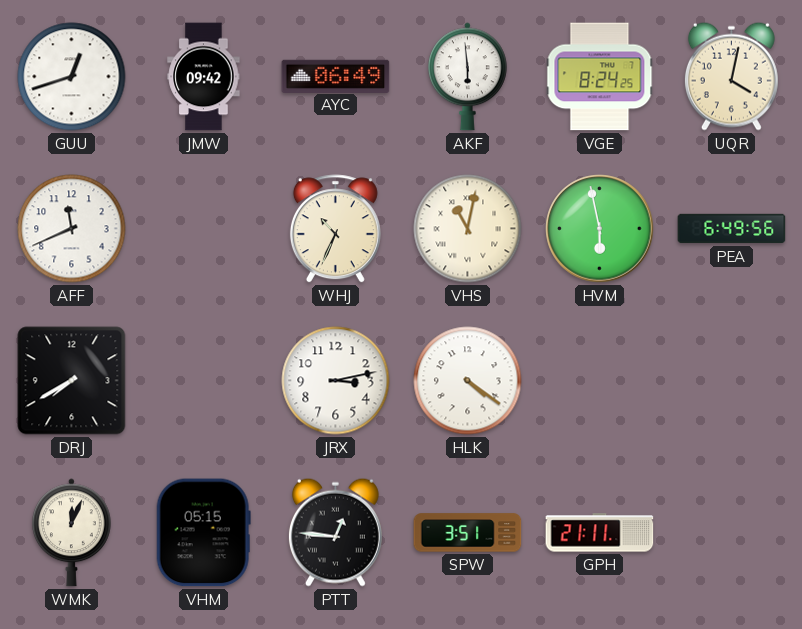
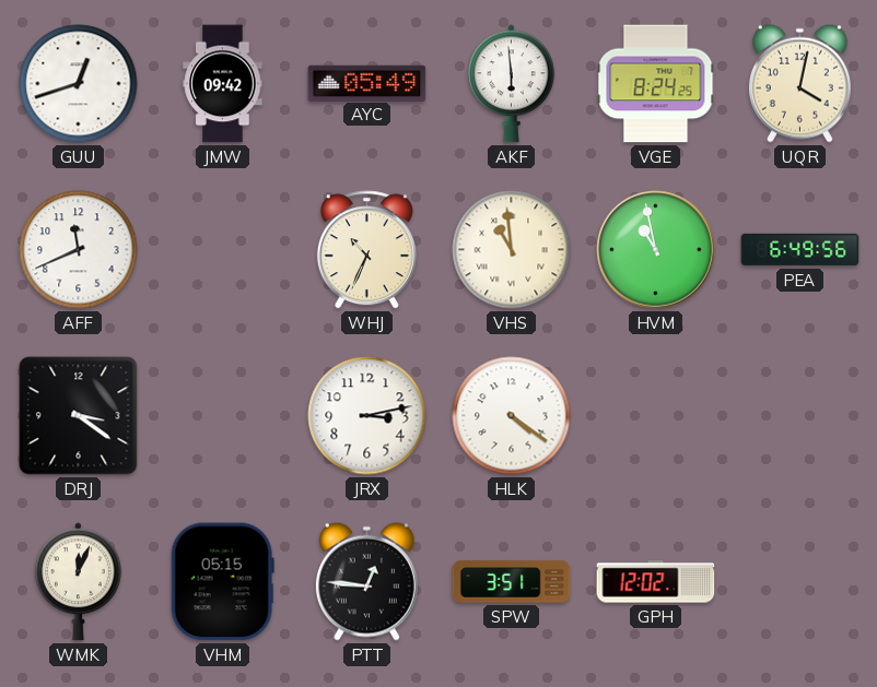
AYC: 06:49 -> 05:49
VHS: 11:02 -> 10:59
HVM: 5:58 -> 10:58
DRJ: 7:40 -> 3:21
GPH: 21:11 -> 12:02
